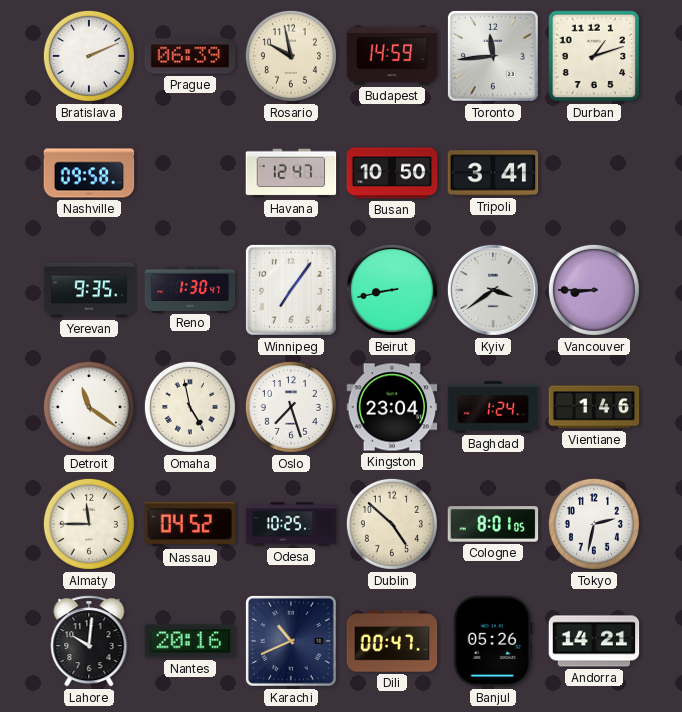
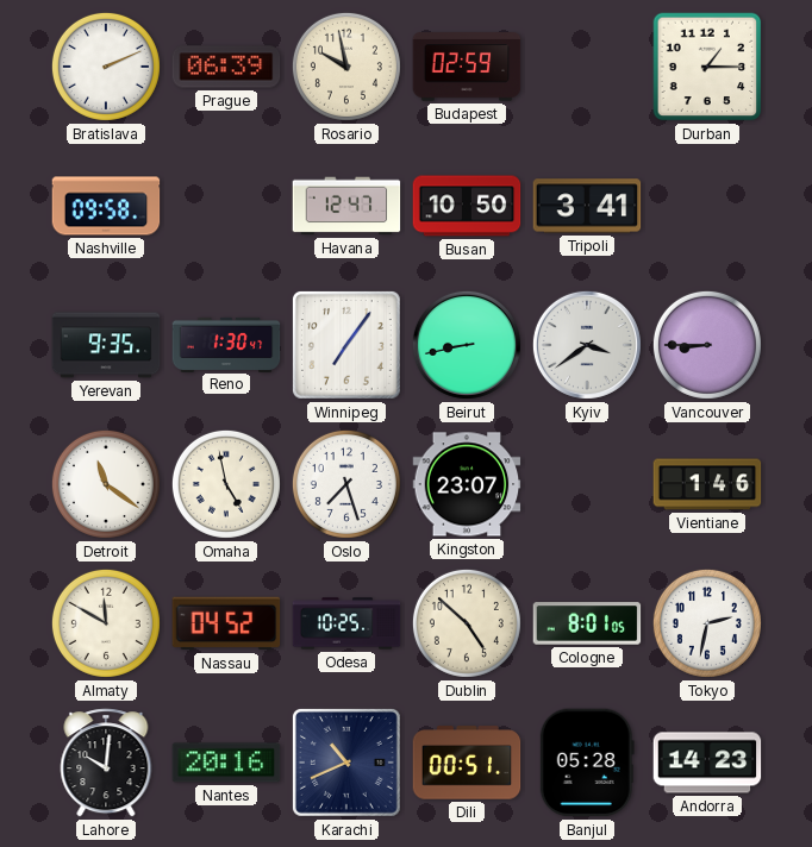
Budapest: 14:59 -> 02:59
Toronto: 11:44 -> none
Durban: 1:12 -> 1:15
Kingston: 23:04 -> 23:07
Baghdad: 1:24 -> none
Almaty: 11:45 -> 11:50
Dili: 00:47 -> 00:51
Banjul: 05:26 -> 05:28
Andorra: 14:21 -> 14:23
